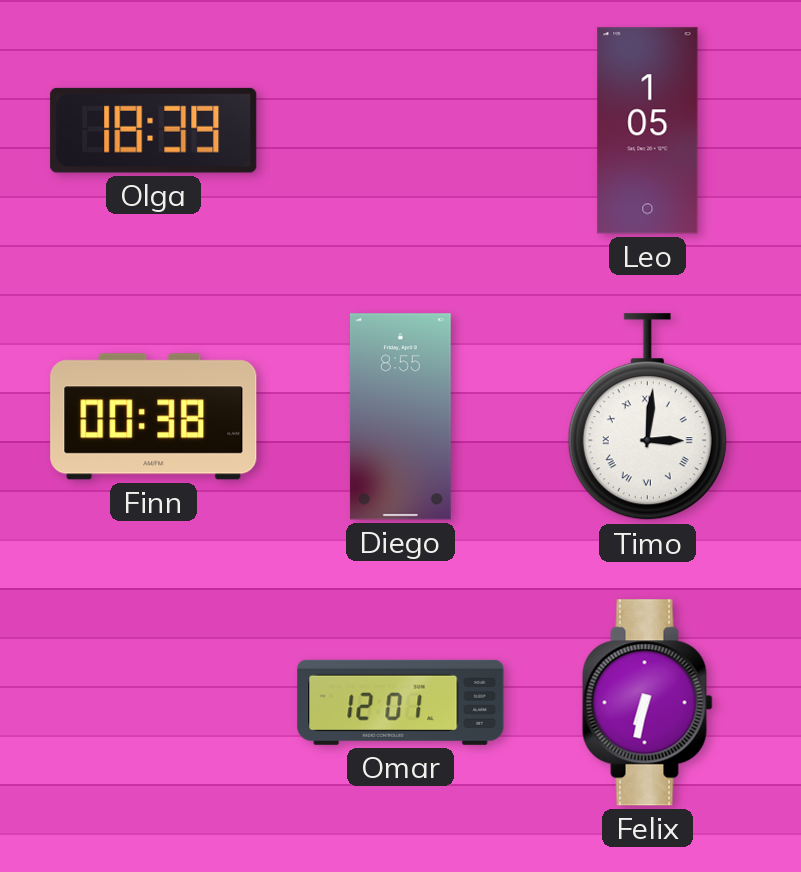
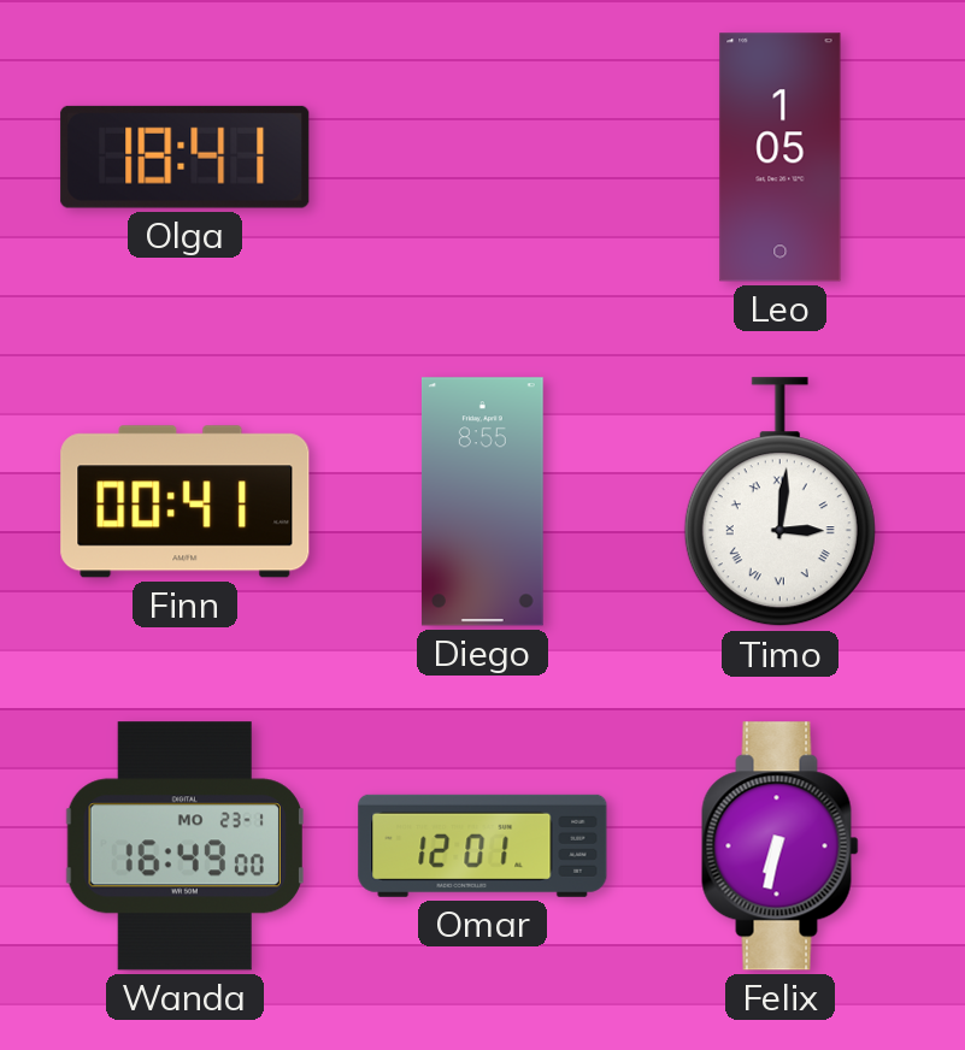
Olga: 18:39 -> 18:41
Finn: 00:38 -> 00:41
Wanda: none -> 16:49
